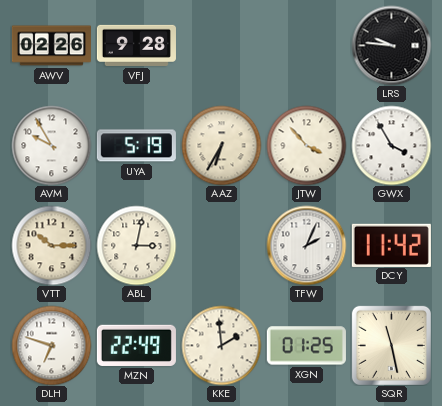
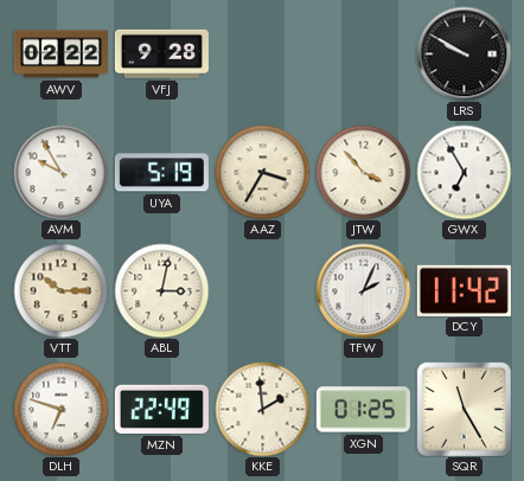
AWV: 02:26 -> 02:22
LRS: 9:46 -> 9:50
AAZ: 6:35 -> 3:35
GWX: 3:55 -> 6:55
SQR: 11:28 -> 11:25
